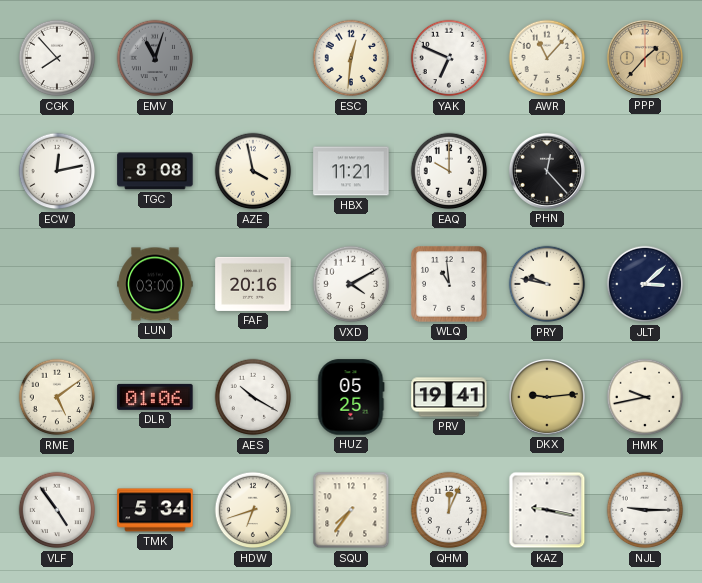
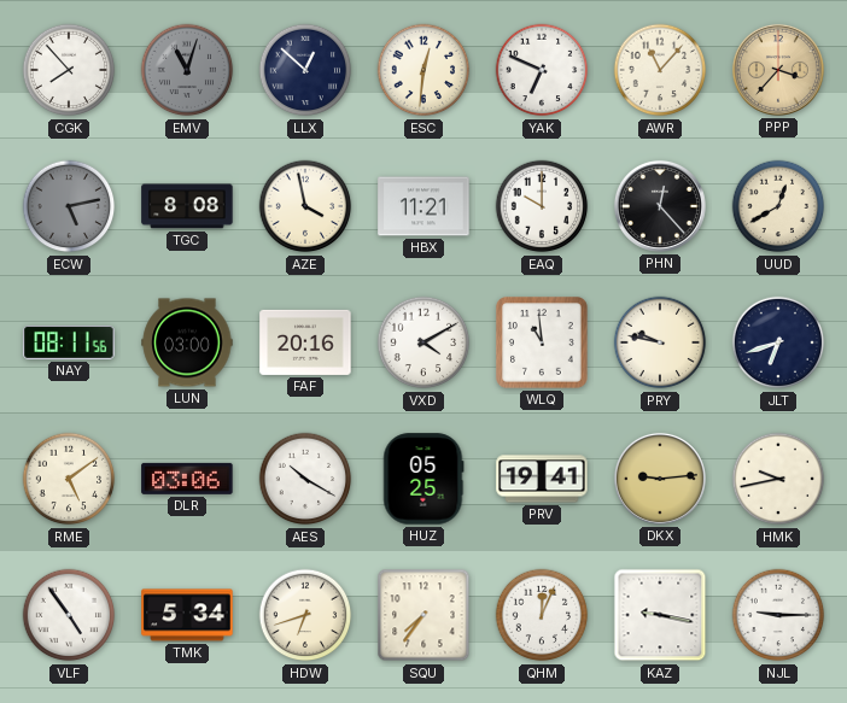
LLX: none -> 12:52
PPP: 1:37 -> 3:37
ECW: 12:13 -> 5:13
ECW dial: white -> grey
UUD: none -> 12:40
NAY: none -> 08:11
JLT: 3:08 -> 6:42
DLR: 01:06 -> 03:06
